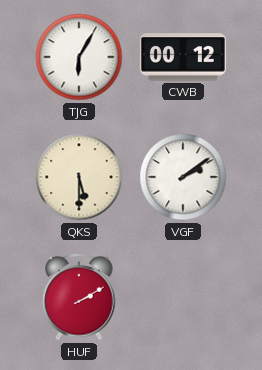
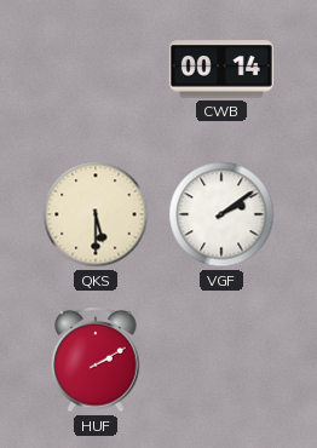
TJG: 6:05 -> none
CWB: 00:12 -> 00:14
